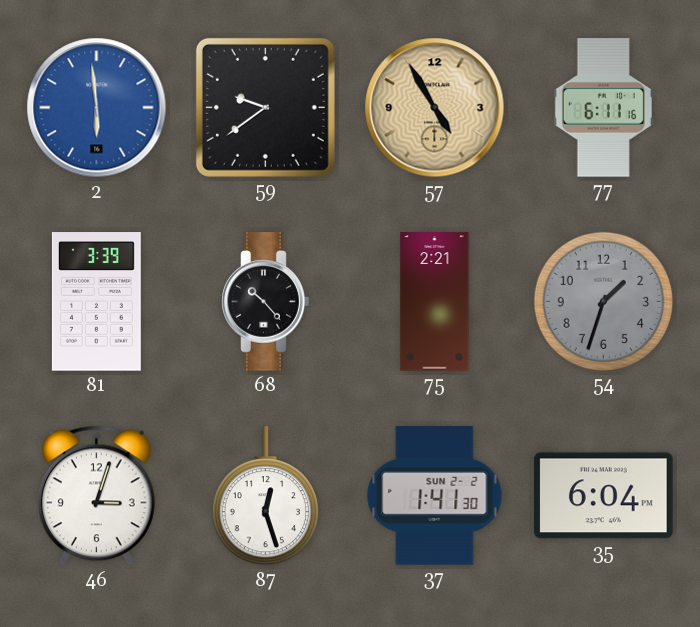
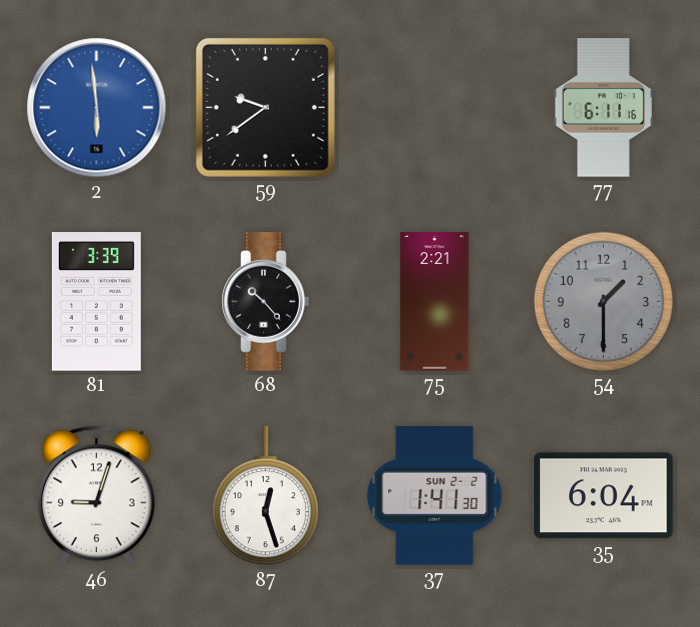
57: 4:55 -> none
54: 1:33 -> 1:30
46: 3:03 -> 9:03
